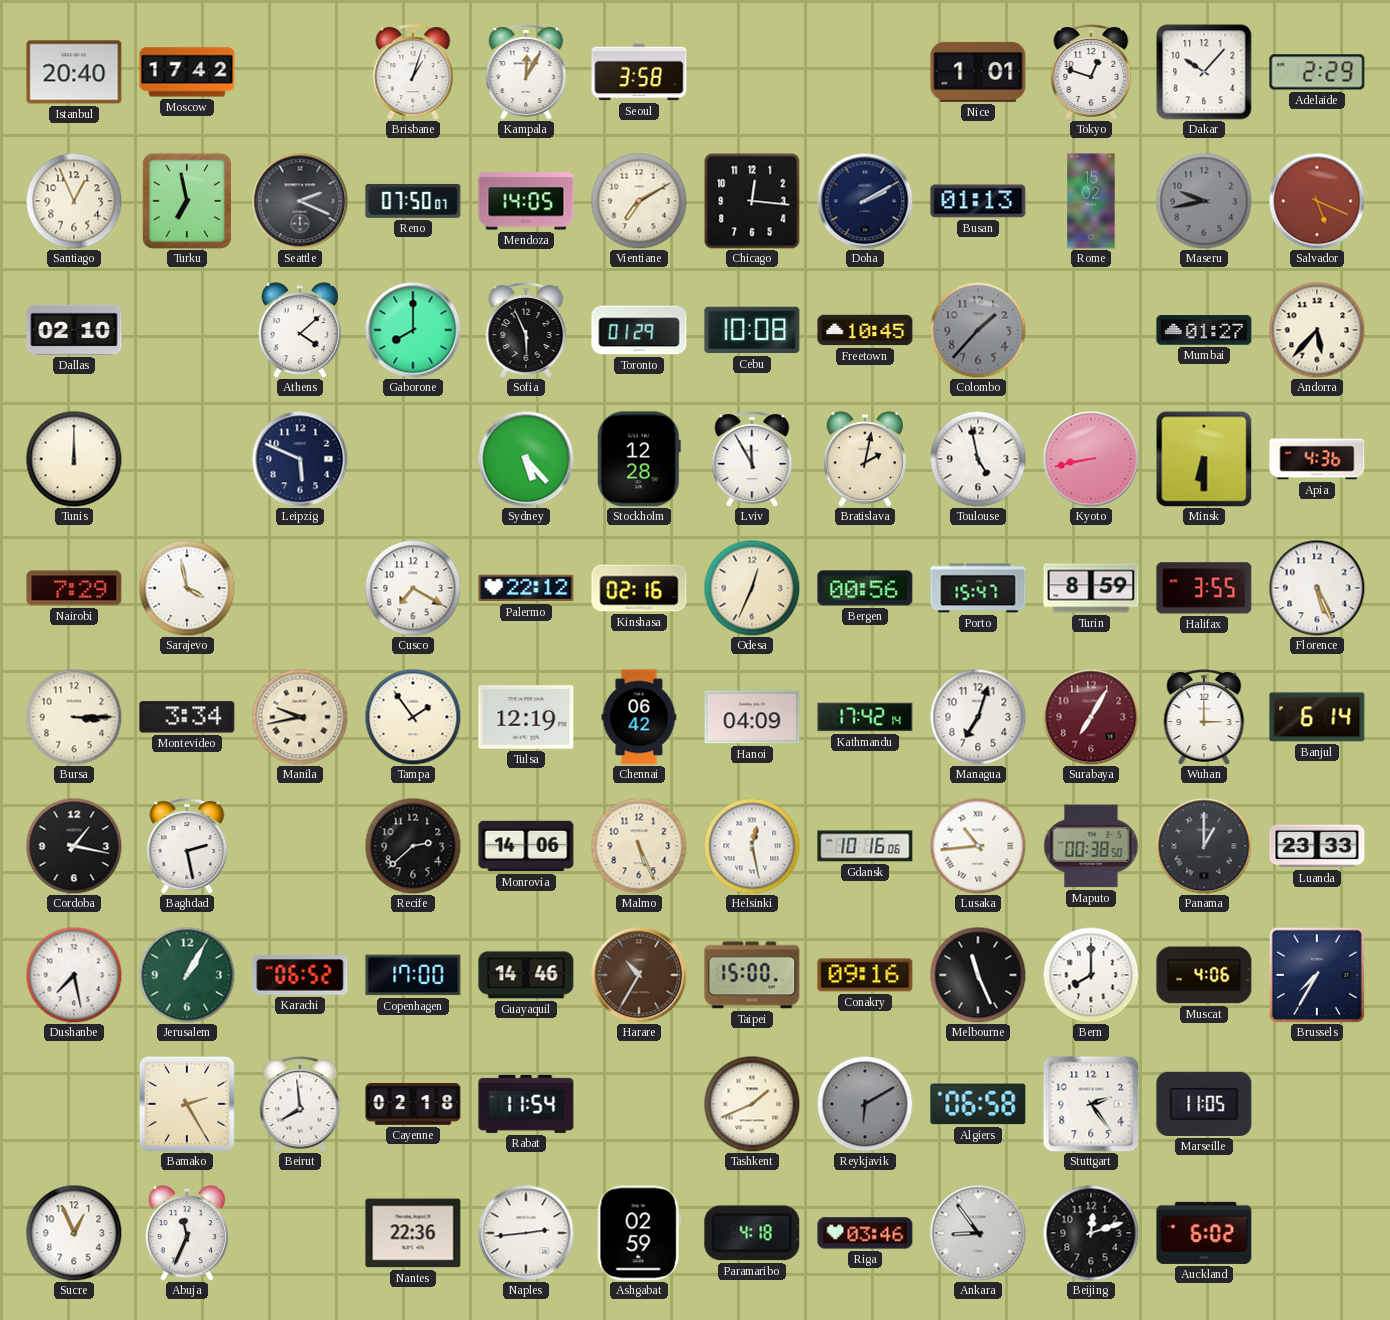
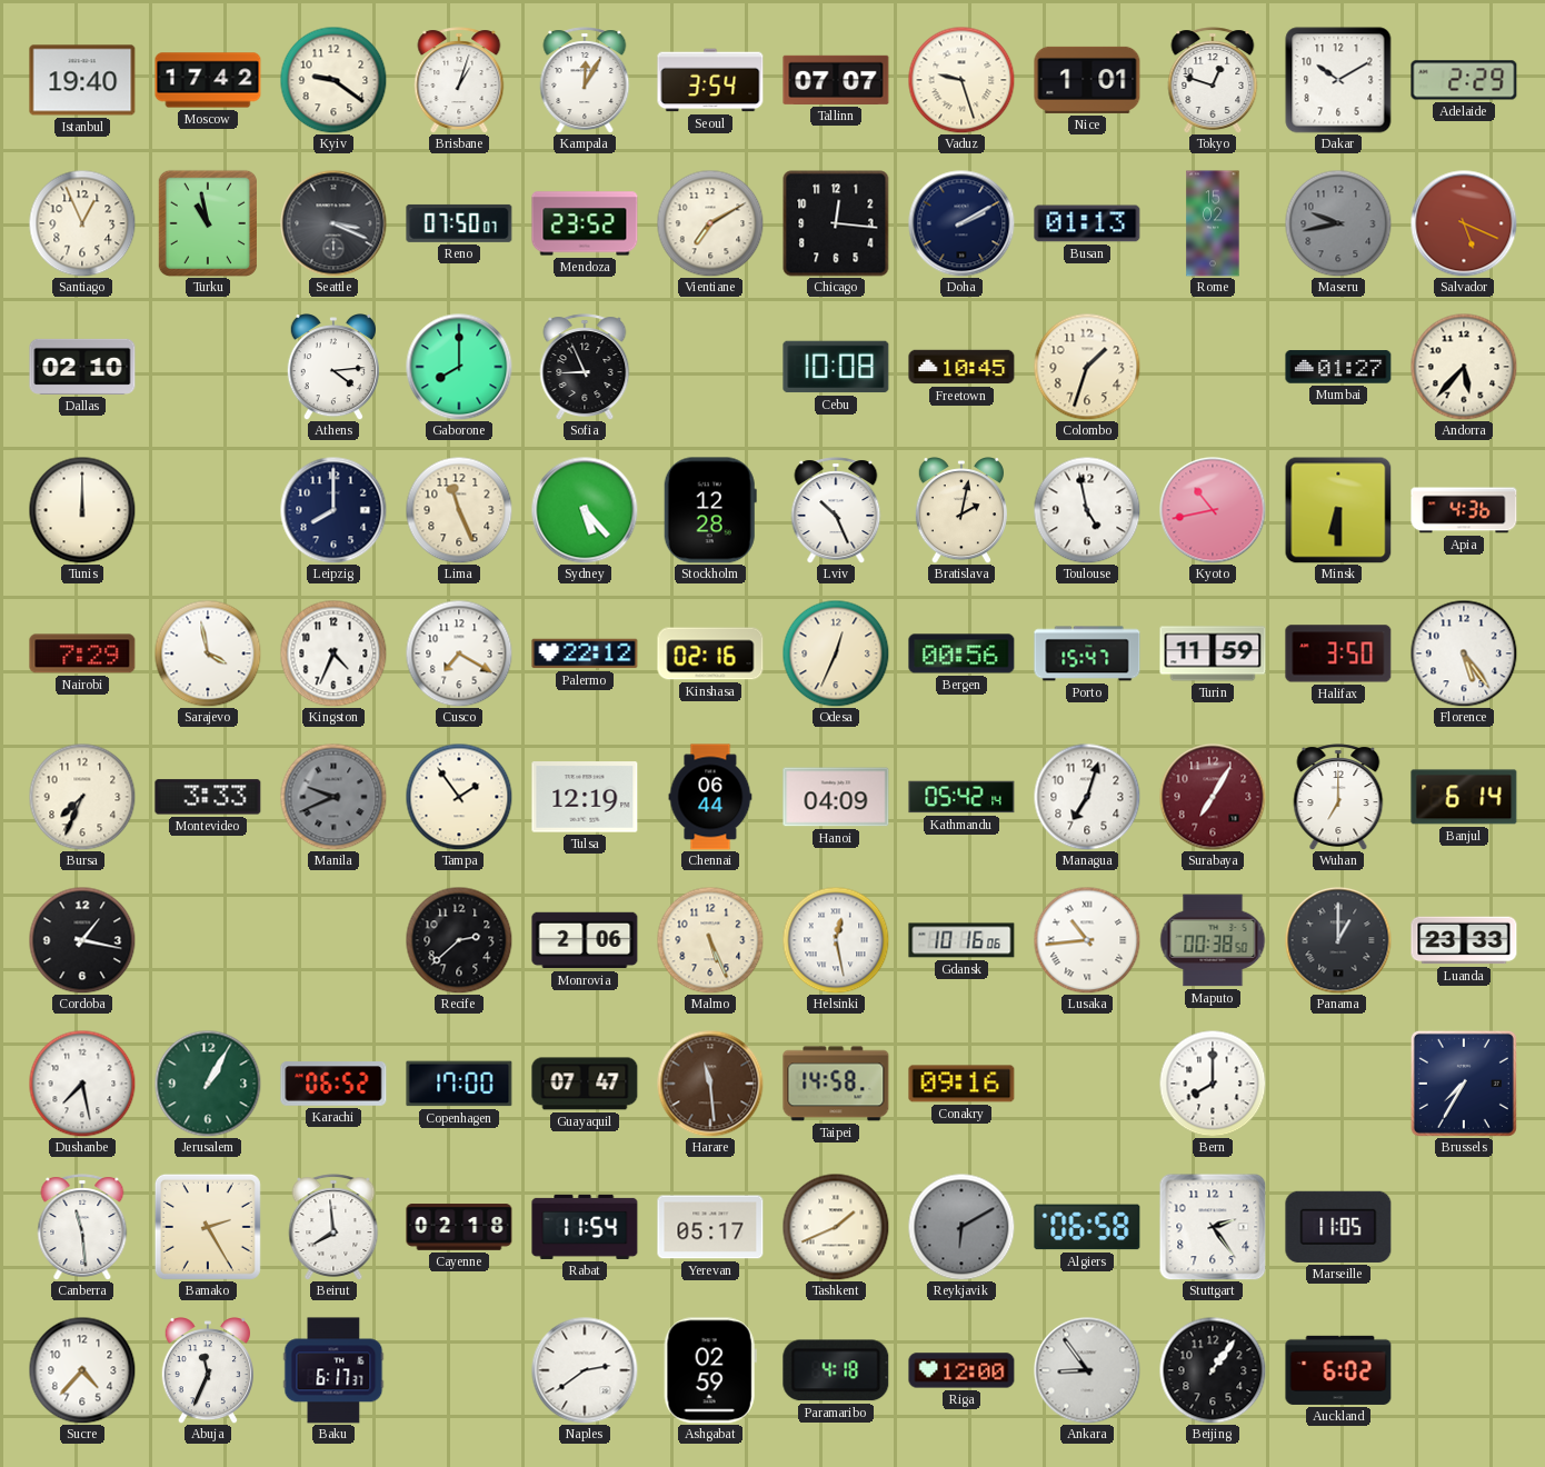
Istanbul: 20:40 -> 19:40
Kyiv: none -> 9:21
Seoul: 3:58 -> 3:54
Tallinn: none -> 07:07
Vaduz: none -> 9:27
Dakar: 10:07 -> 10:10
Turku: 6:58 -> 10:58
Seattle: 2:19 -> 3:19
Mendoza: 14:05 -> 23:52
Athens: 4:08 -> 4:14
Sofia: 5:56 -> 8:56
Toronto: 01:29 -> none
Colombo: 1:37 -> 1:33
Colombo dial: grey -> cream
Leipzig: 5:49 -> 8:00
Lima: none -> 11:26
Lviv: 11:55 -> 10:26
Kyoto: 8:43 -> 10:43
Kingston: none -> 4:34
Turin: 8:59 -> 11:59
Halifax: 3:55 -> 3:50
Florence: 5:26 -> 5:24
Bursa: 3:15 -> 7:34
Montevideo: 3:34 -> 3:33
Manila: 9:43 -> 9:41
Manila dial: cream -> grey
Chennai: 06:42 -> 06:44
Kathmandu: 17:42 -> 05:42
Wuhan: 3:00 -> 7:00
Baghdad: 2:28 -> none
Monrovia: 14:06 -> 2:06
Guayaquil: 14:46 -> 07:47
Harare: 10:35 -> 11:29
Taipei: 15:00 -> 14:58
Melbourne: 11:26 -> none
Muscat: 4:06 -> none
Canberra: none -> 11:29
Yerevan: none -> 05:17
Sucre: 12:56 -> 4:37
Baku: none -> 6:17
Nantes: 22:36 -> none
Naples: 2:44 -> 2:39
Riga: 03:46 -> 12:00
Beijing: 12:12 -> 1:06
